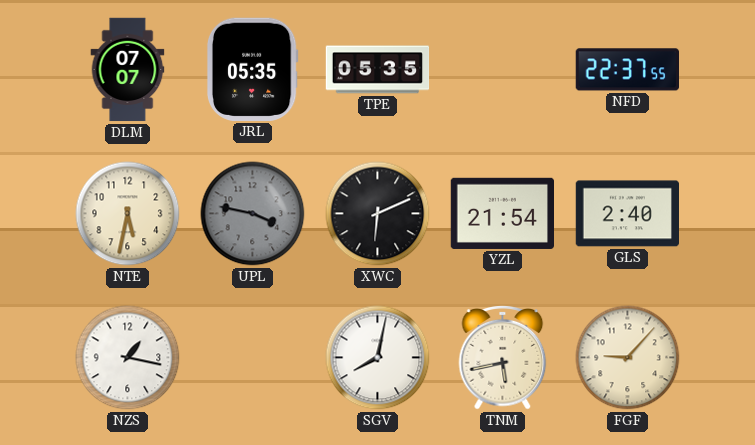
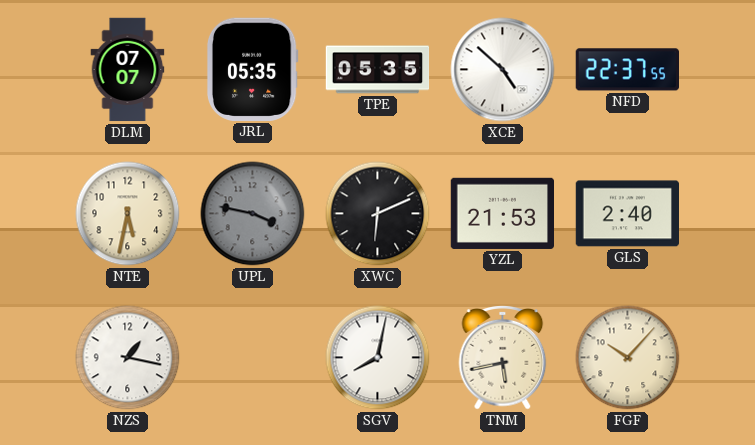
XCE: none -> 4:52
YZL: 21:54 -> 21:53
FGF: 9:07 -> 10:07
